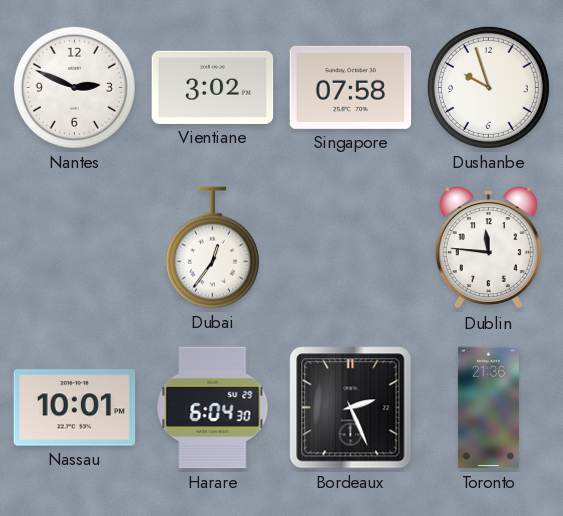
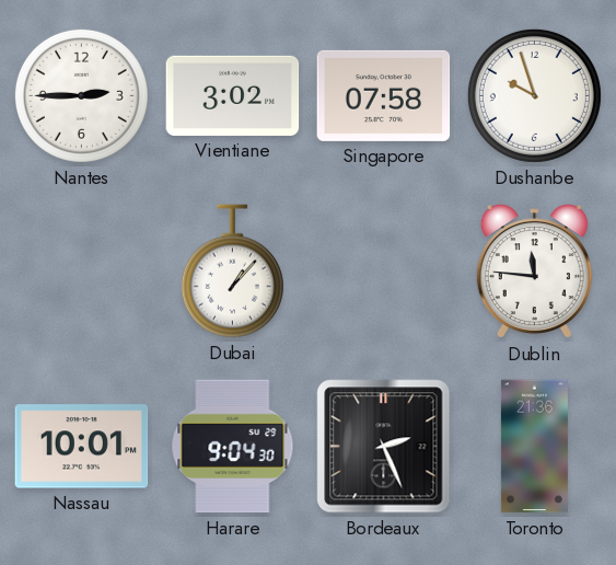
Nantes: 2:49 -> 2:45
Dubai: 12:36 -> 1:07
Harare: 6:04 -> 9:04
